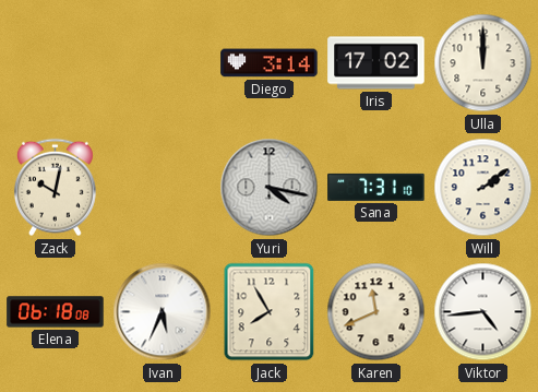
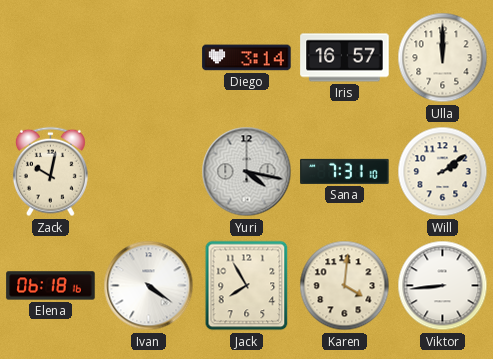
Iris: 17:02 -> 16:57
Elena: 06:18:08 -> 06:18:16
Ivan: 5:34 -> 4:21
Karen: 11:41 -> 4:01
Viktor: 4:44 -> 8:44
